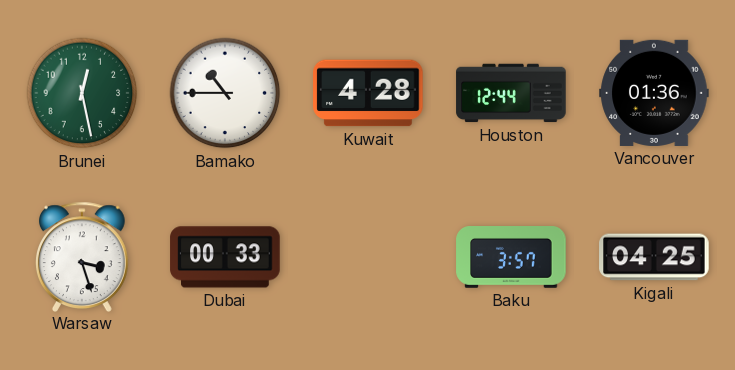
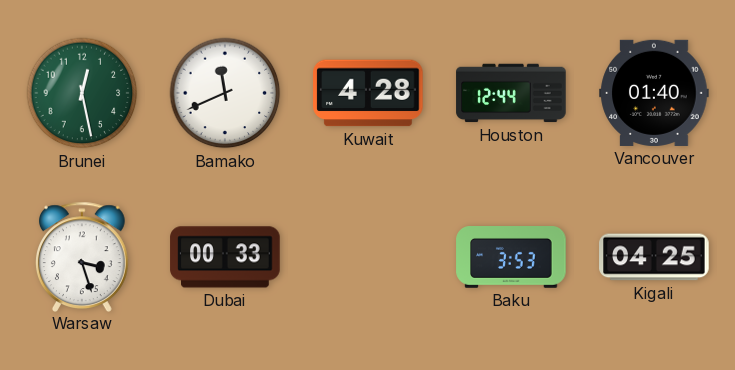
Bamako: 10:45 -> 11:41
Vancouver: 01:36 -> 01:40
Baku: 3:57 -> 3:53
